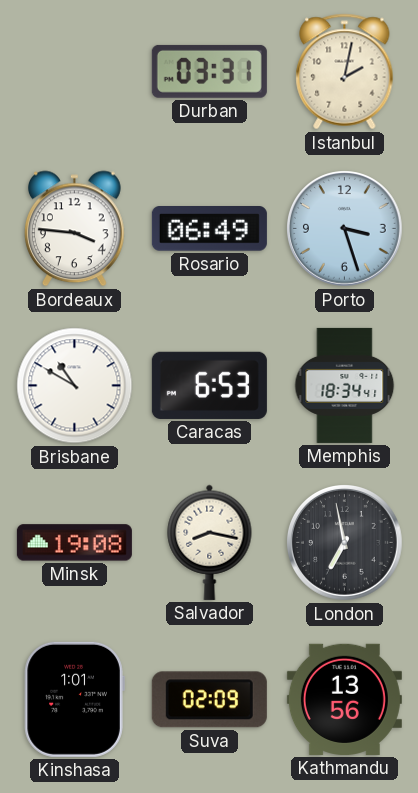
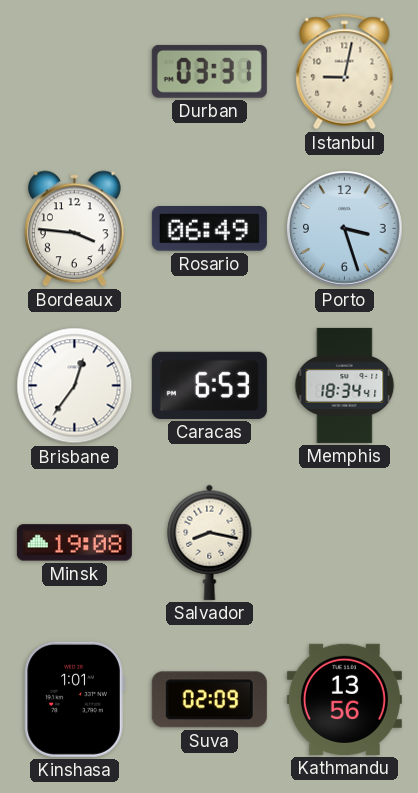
Istanbul: 2:02 -> 9:02
Brisbane: 10:50 -> 12:36
London: 6:58 -> none
